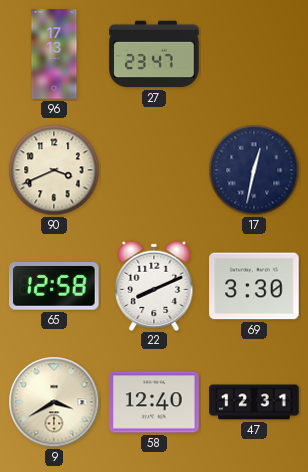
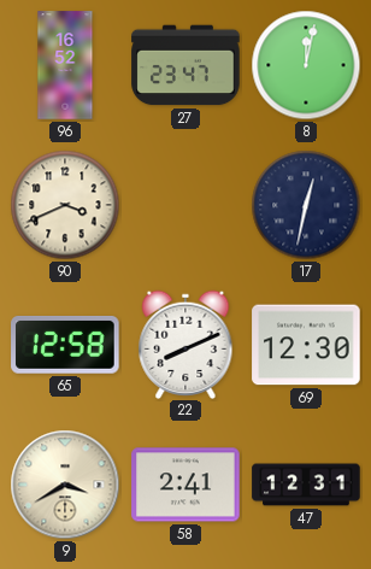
96: 17:13 -> 16:52
8: none -> 12:02
69: 3:30 -> 12:30
58: 12:40 -> 2:41
